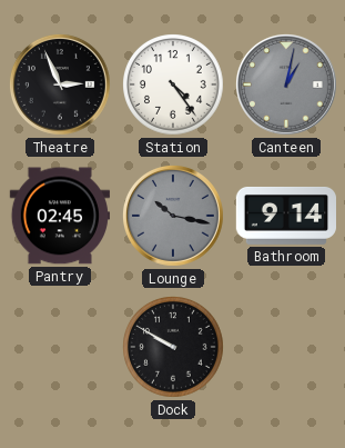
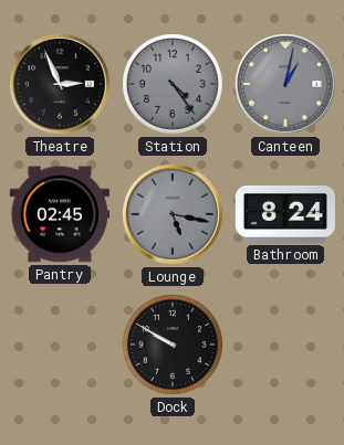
Station dial: white -> grey
Lounge: 10:17 -> 5:17
Bathroom: 9:14 -> 8:24
